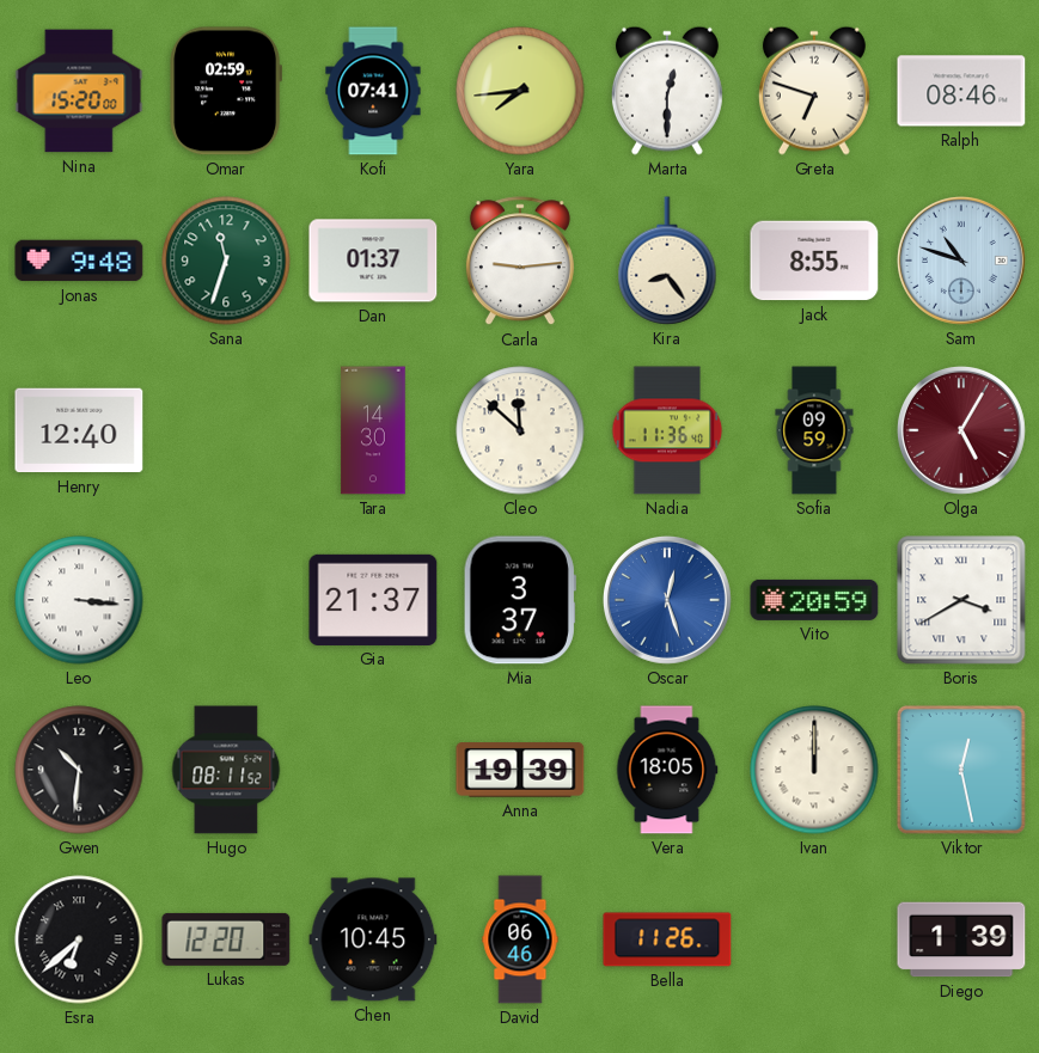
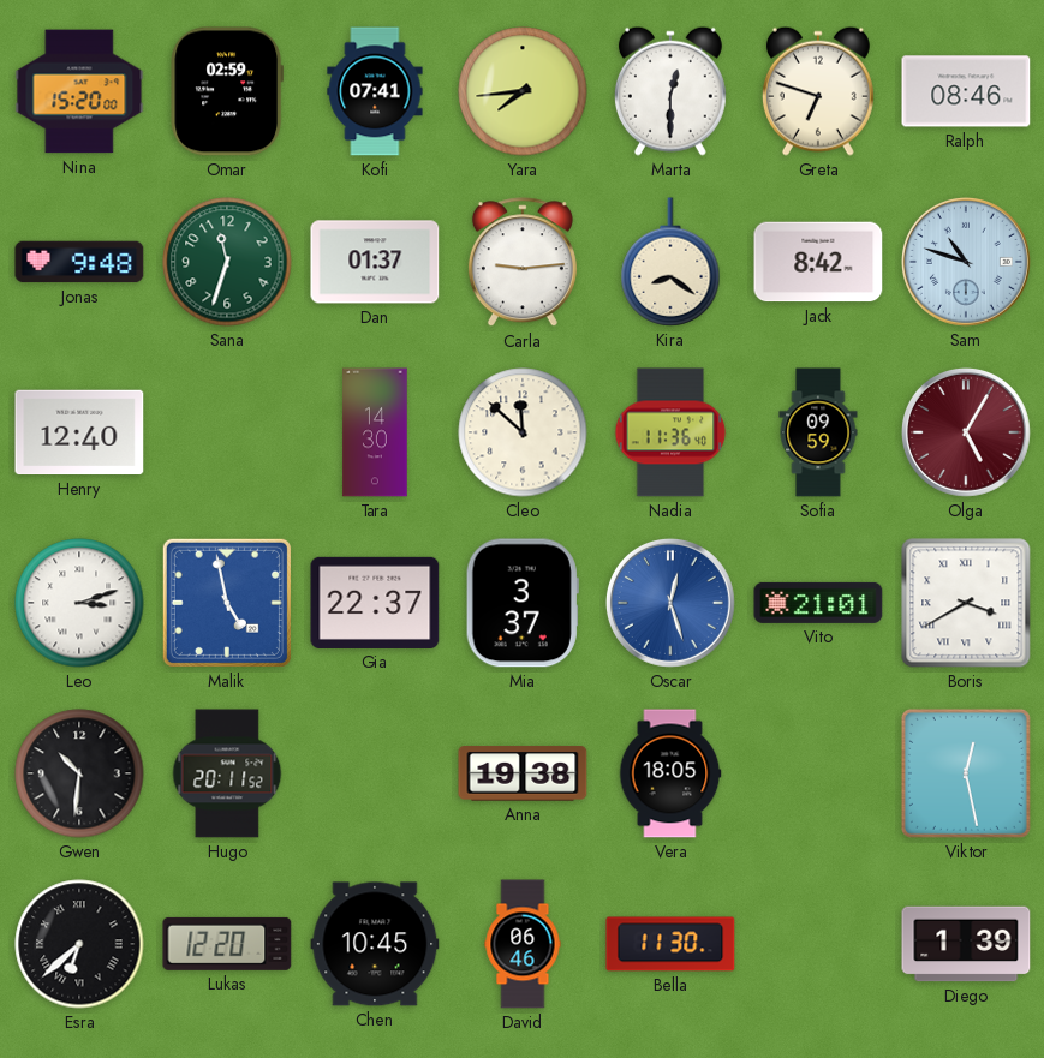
Kira: 8:24 -> 8:21
Jack: 8:55 -> 8:42
Leo: 3:16 -> 3:12
Malik: none -> 4:58
Gia: 21:37 -> 22:37
Vito: 20:59 -> 21:01
Hugo: 08:11 -> 20:11
Anna: 19:39 -> 19:38
Ivan: 12:00 -> none
Bella: 11:26 -> 11:30
